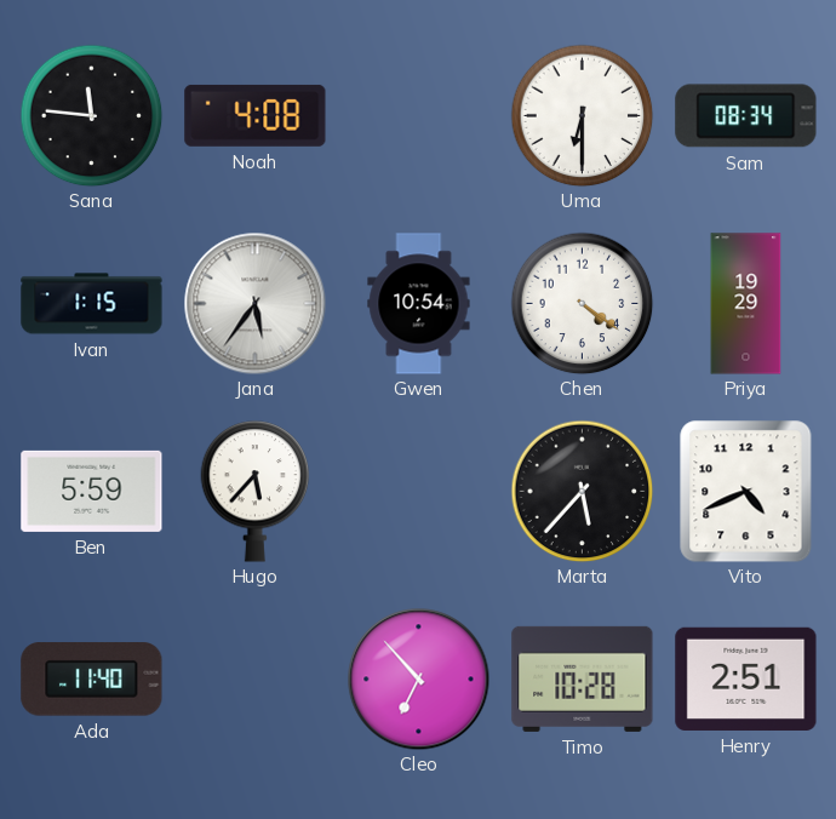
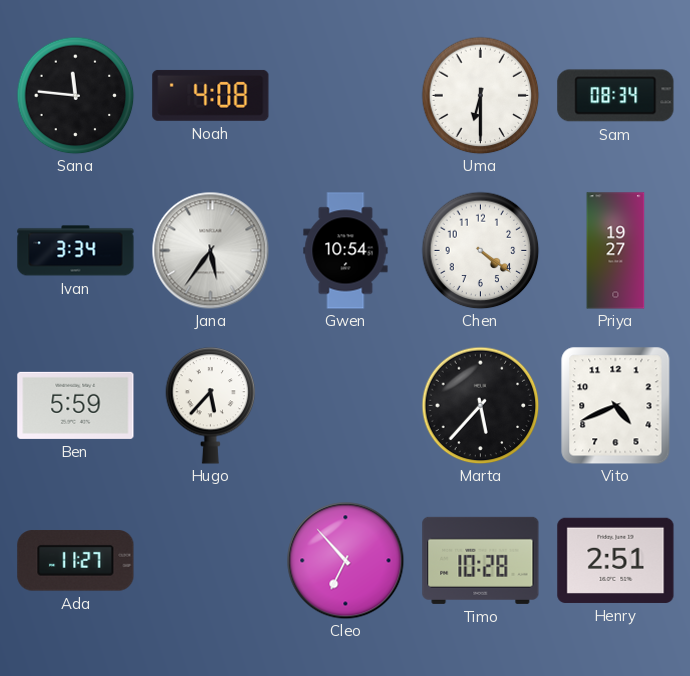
Ivan: 1:15 -> 3:34
Priya: 19:29 -> 19:27
Ada: 11:40 -> 11:27
